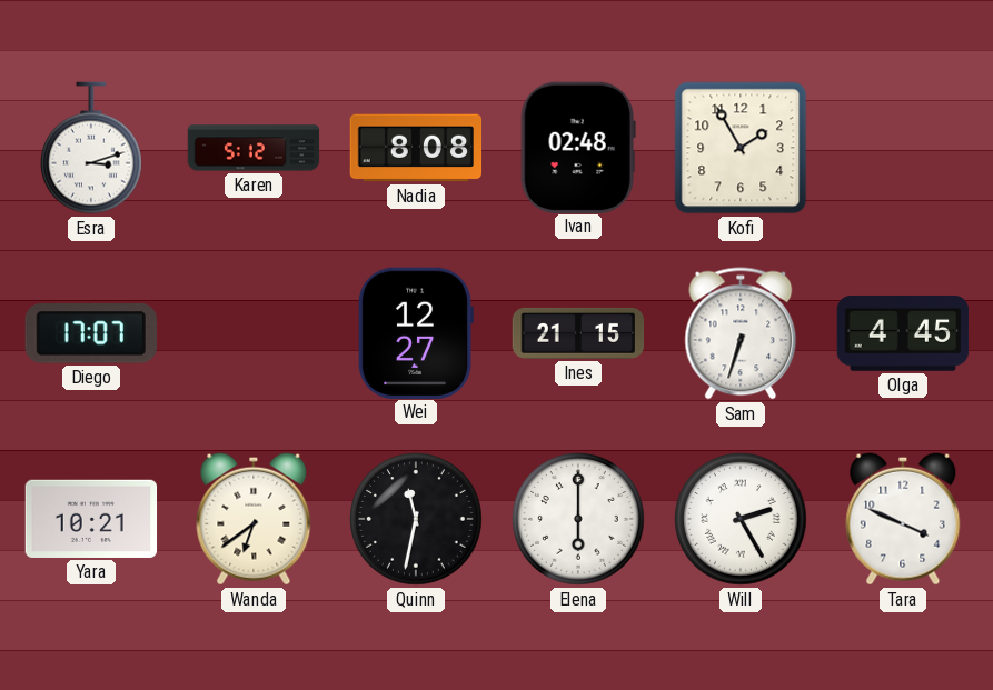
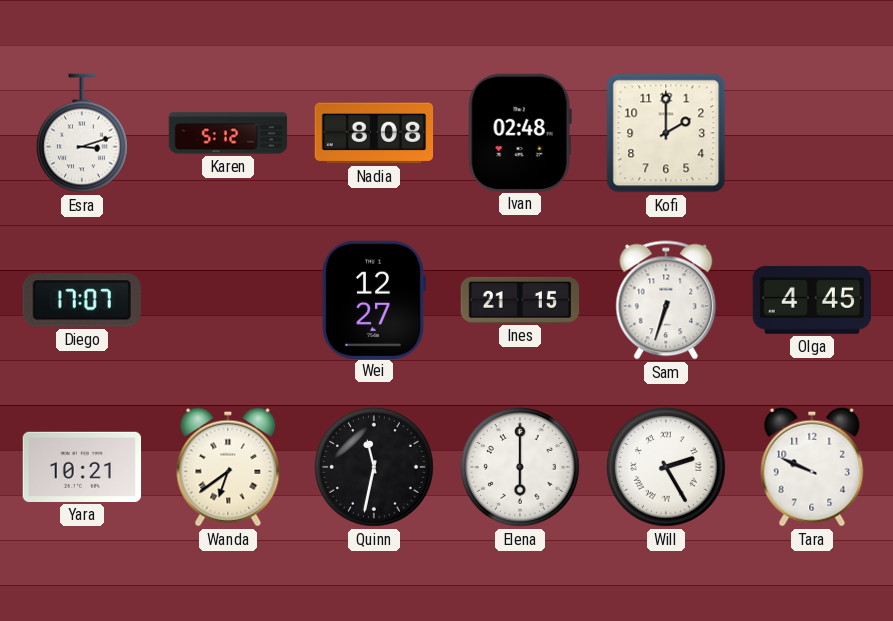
Kofi: 1:55 -> 2:00
Tara: 3:49 -> 9:49
